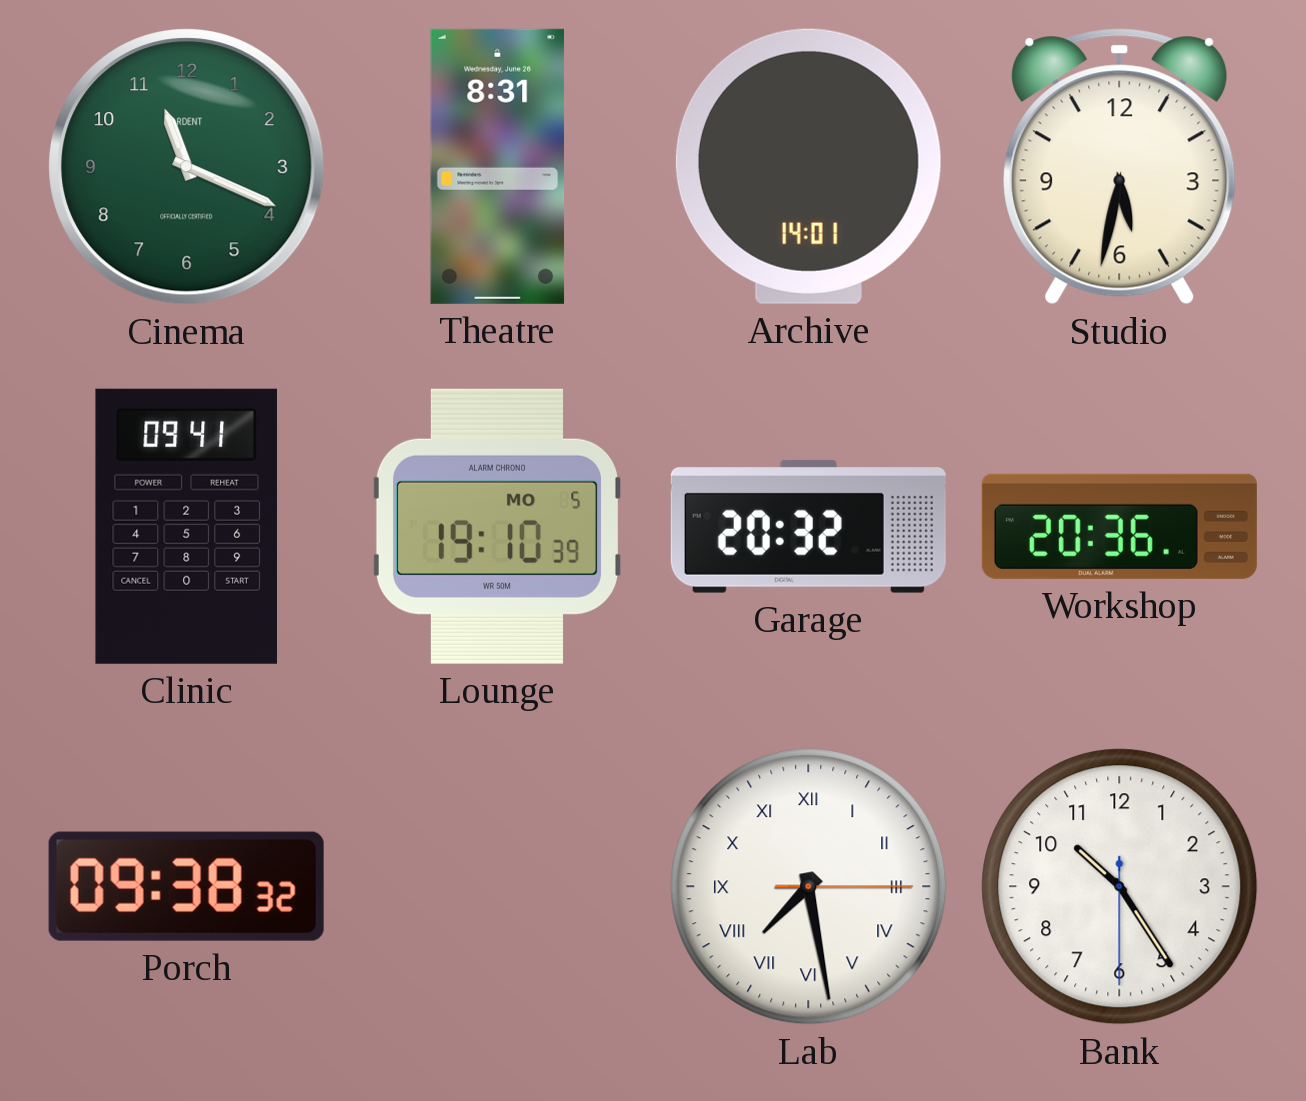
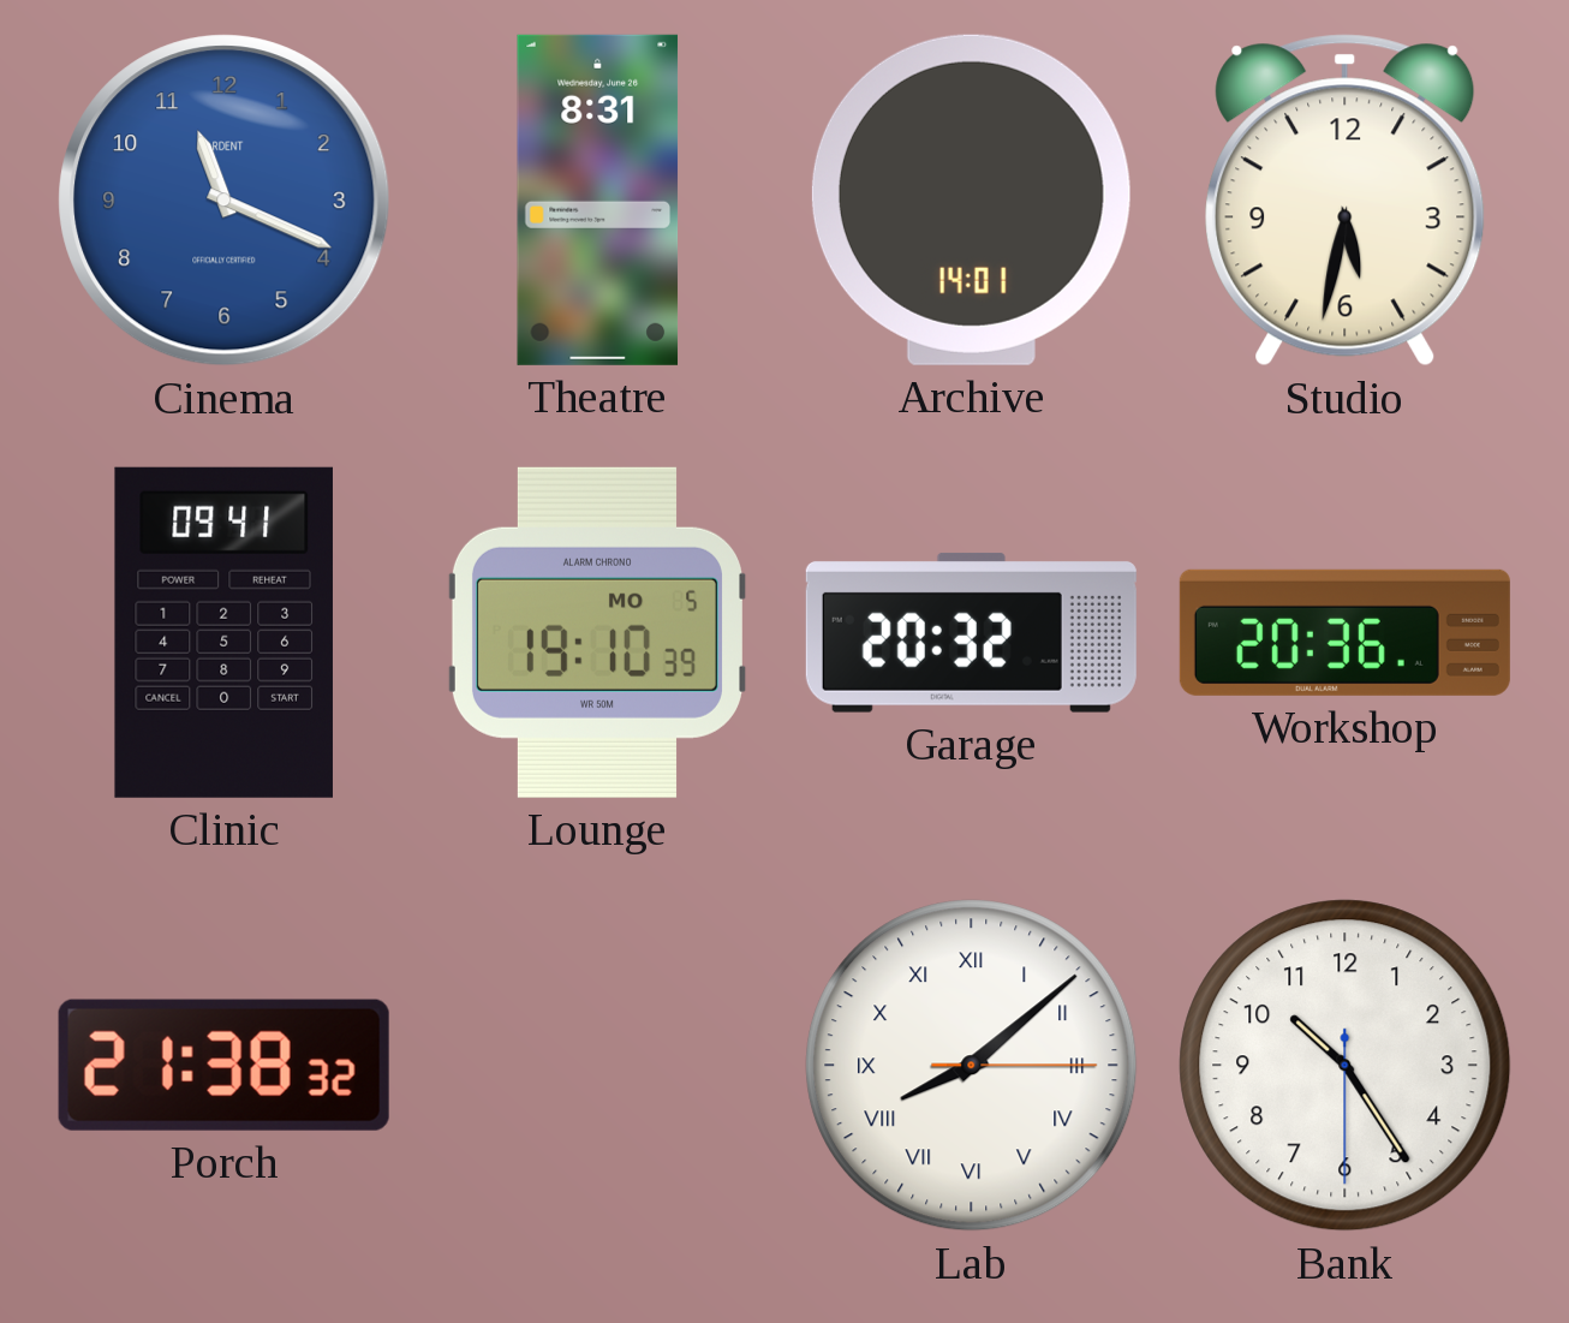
Cinema dial: green -> blue
Porch: 09:38 -> 21:38
Lab: 7:28 -> 8:08
